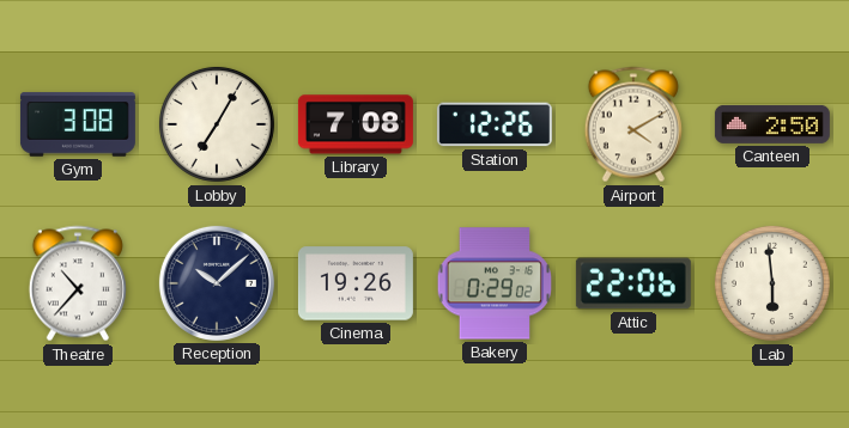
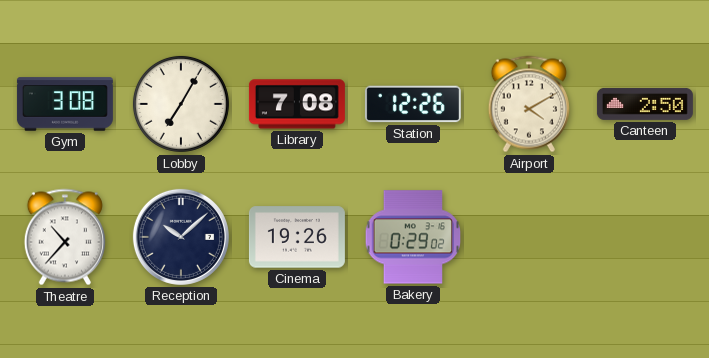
Attic: 22:06 -> none
Lab: 5:59 -> none
